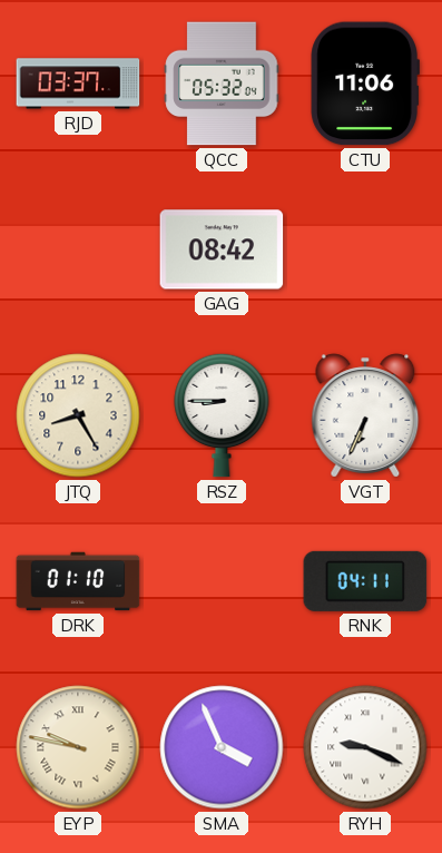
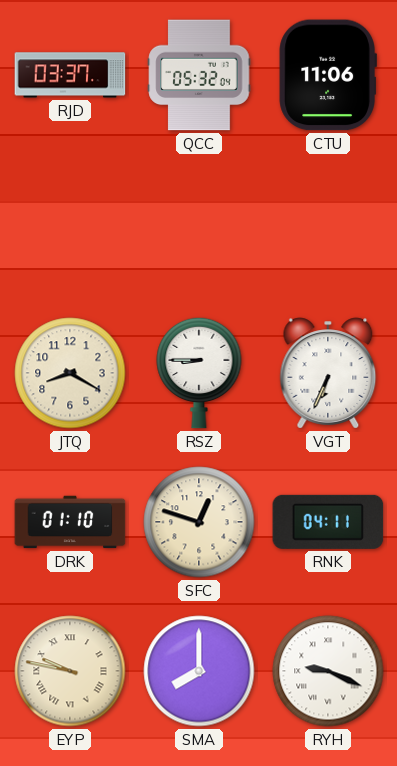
GAG: 08:42 -> none
JTQ: 8:25 -> 8:20
SFC: none -> 12:48
SMA: 3:56 -> 8:00
